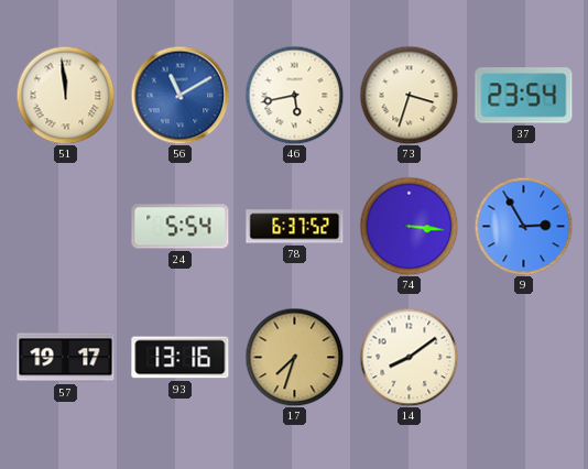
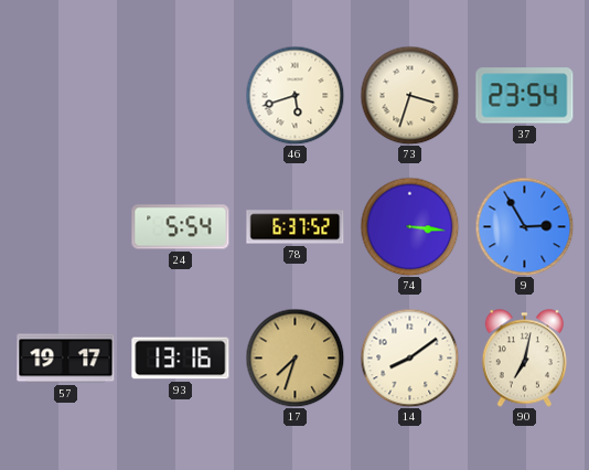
51: 11:59 -> none
56: 11:10 -> none
46: 5:43 -> 5:42
90: none -> 7:02
